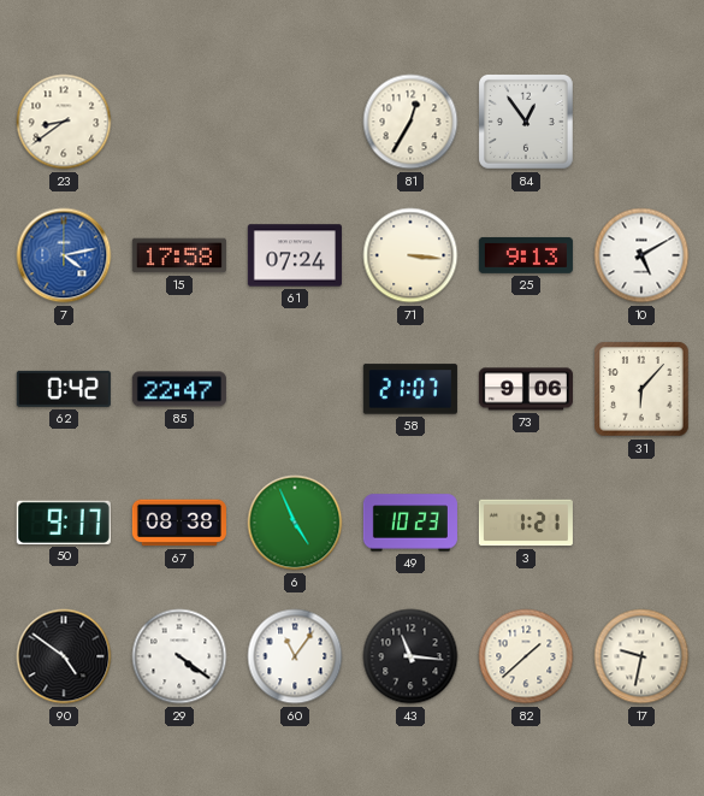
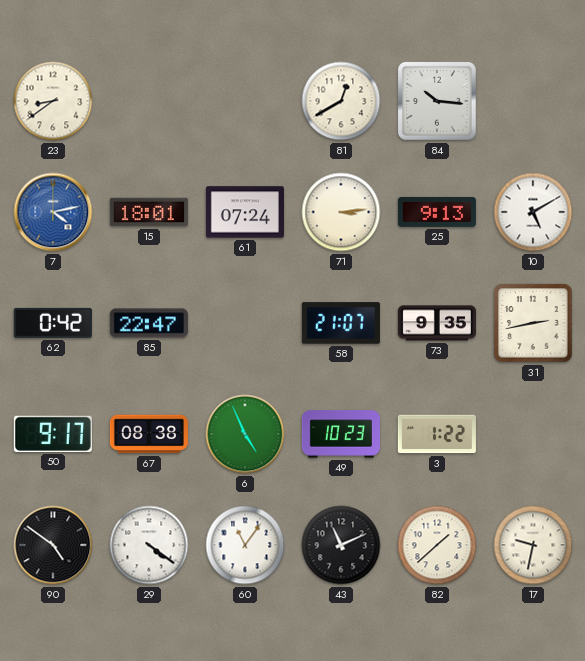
81: 12:35 -> 12:40
84: 12:54 -> 10:16
15: 17:58 -> 18:01
71: 3:16 -> 3:14
73: 9:06 -> 9:35
31: 6:07 -> 2:43
3: 1:21 -> 1:22
43: 11:16 -> 11:11
